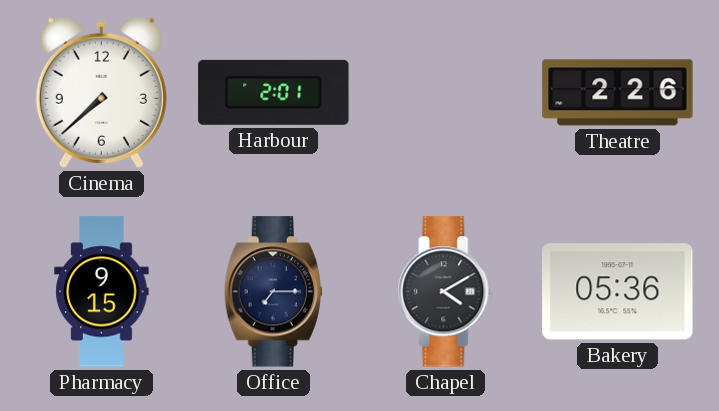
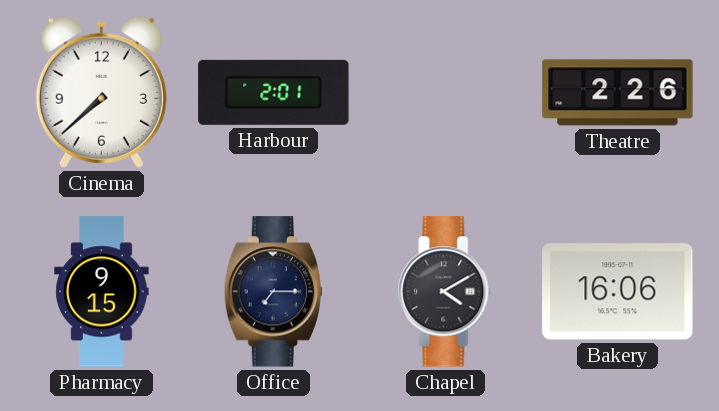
Bakery: 05:36 -> 16:06
